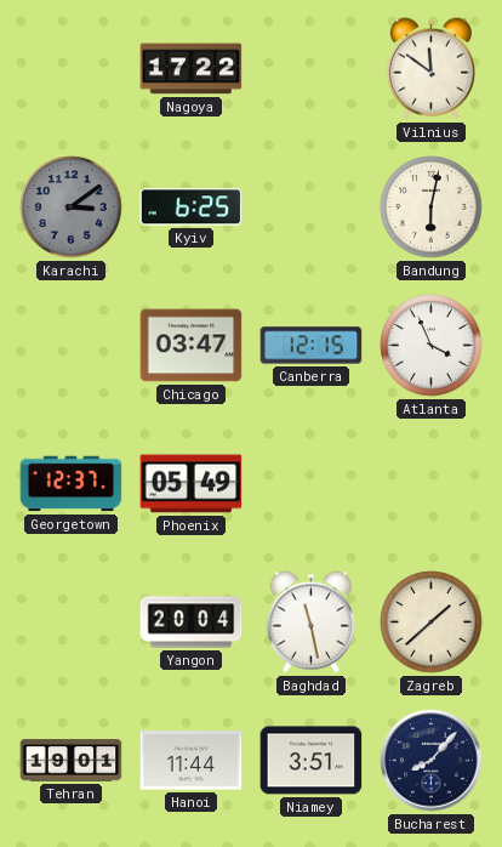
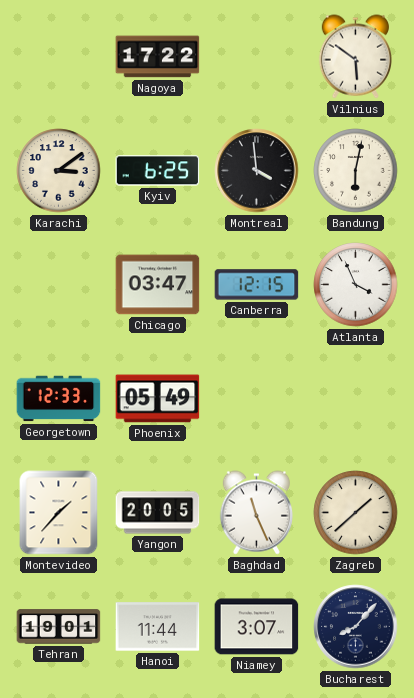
Vilnius: 11:51 -> 5:51
Karachi dial: grey -> cream
Montreal: none -> 3:59
Georgetown: 12:37 -> 12:33
Montevideo: none -> 1:37
Yangon: 20:04 -> 20:05
Baghdad: 11:28 -> 11:26
Niamey: 3:51 -> 3:07
